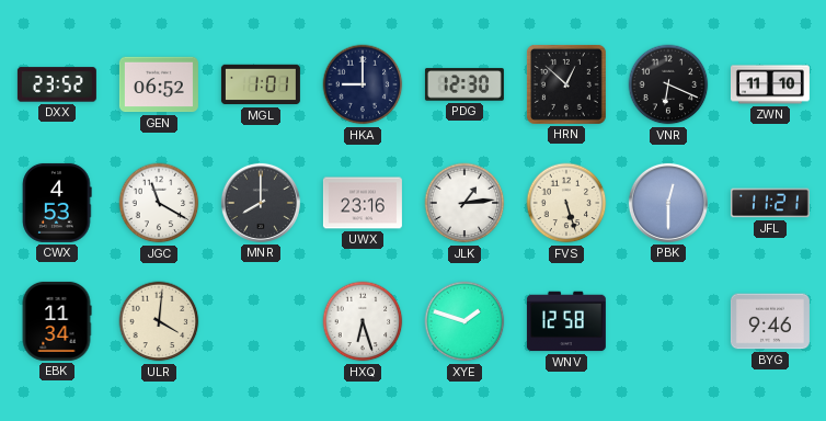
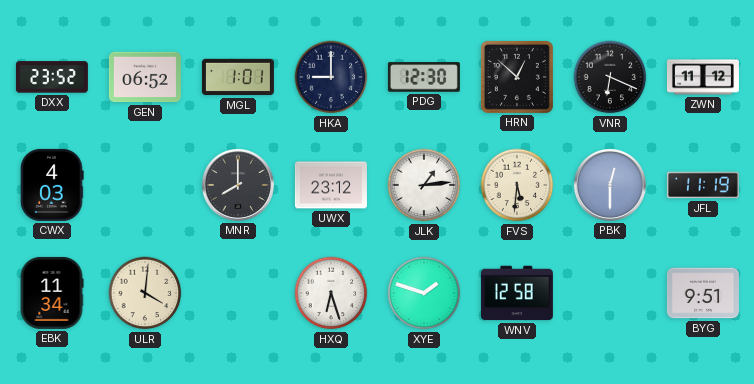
ZWN: 11:10 -> 11:12
CWX: 4:53 -> 4:03
JGC: 11:20 -> none
UWX: 23:16 -> 23:12
FVS: 5:27 -> 5:31
JFL: 11:21 -> 11:19
BYG: 9:46 -> 9:51
